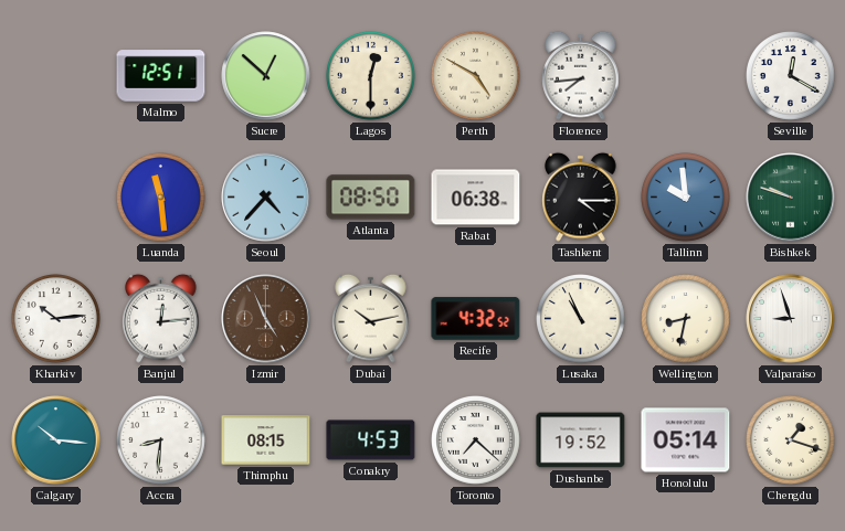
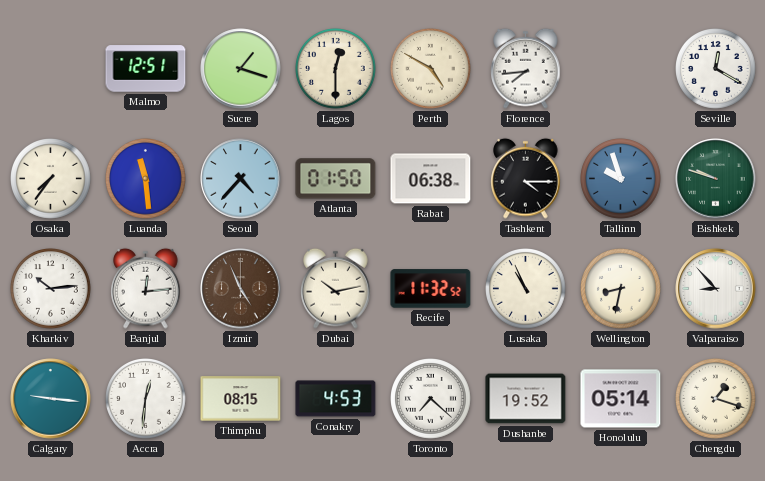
Sucre: 12:52 -> 1:18
Osaka: none -> 7:36
Atlanta: 08:50 -> 01:50
Tallinn: 9:59 -> 9:57
Recife: 4:32 -> 11:32
Valparaiso: 8:57 -> 8:53
Calgary: 10:16 -> 9:16
Accra: 8:31 -> 12:31
